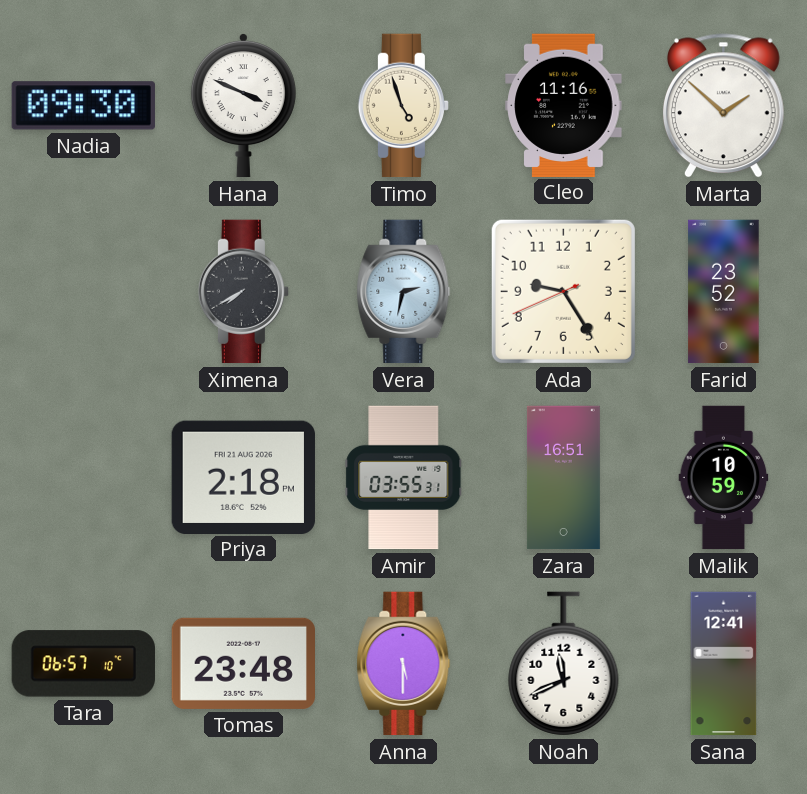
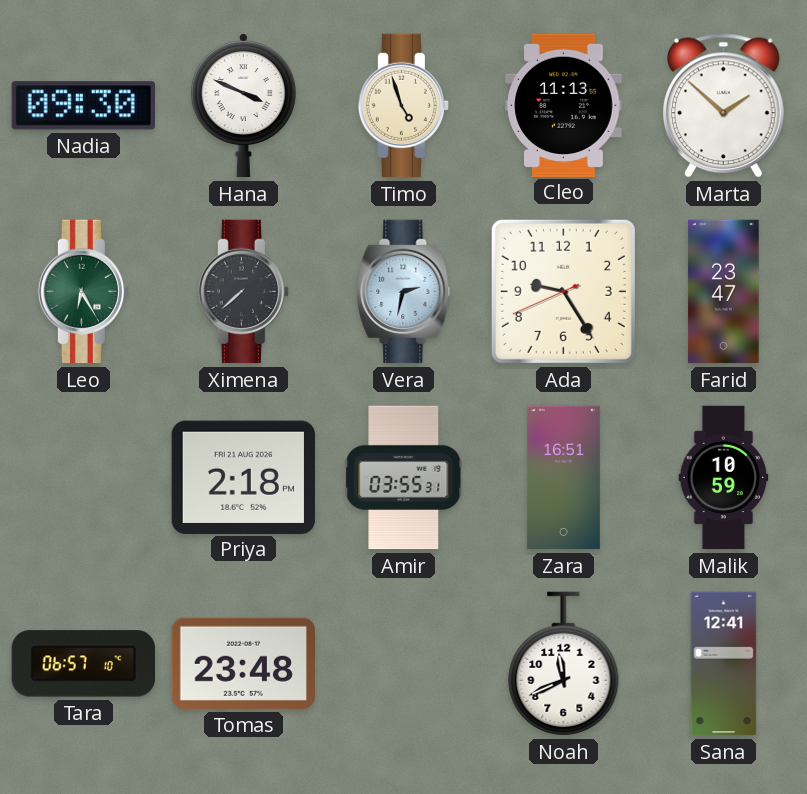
Cleo: 11:16 -> 11:13
Leo: none -> 6:25
Ximena: 7:40 -> 7:38
Farid: 23:52 -> 23:47
Anna: 5:30 -> none
